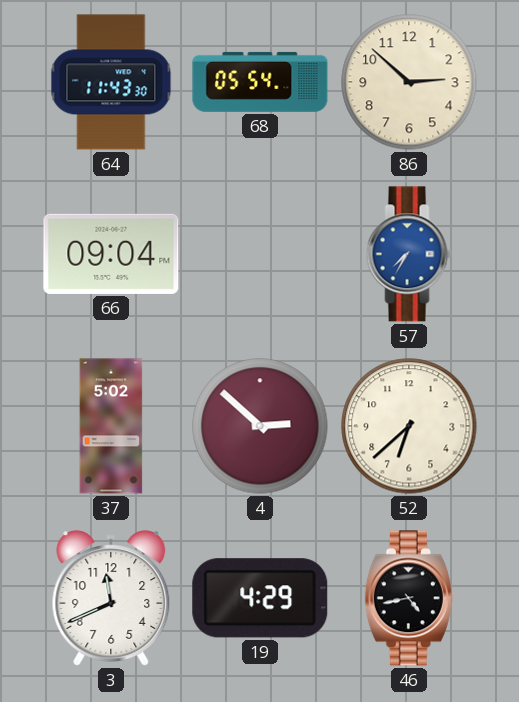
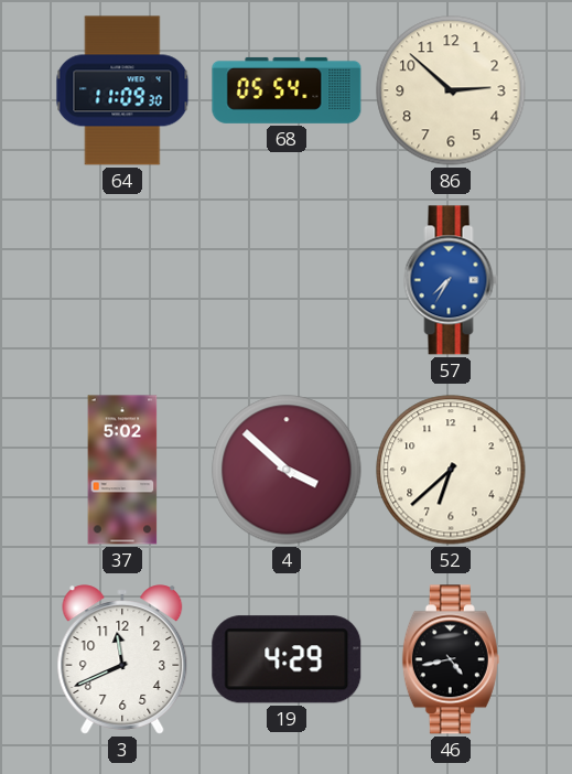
64: 11:43 -> 11:09
66: 09:04 -> none
4: 2:52 -> 3:52
